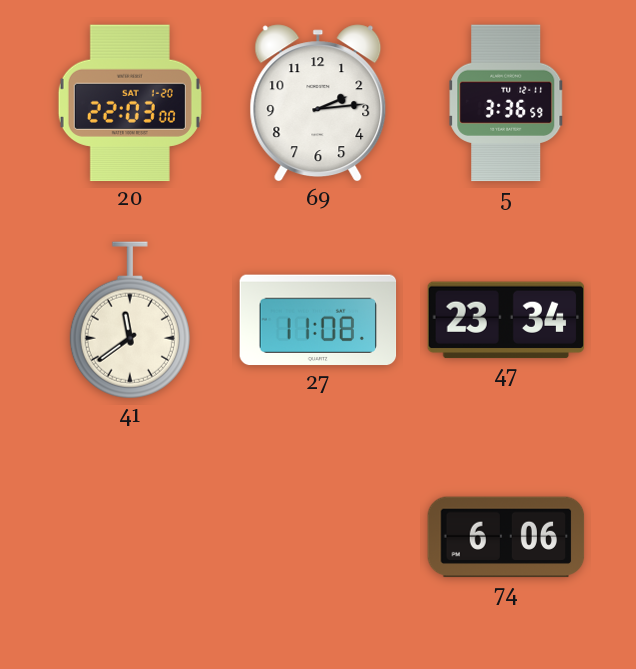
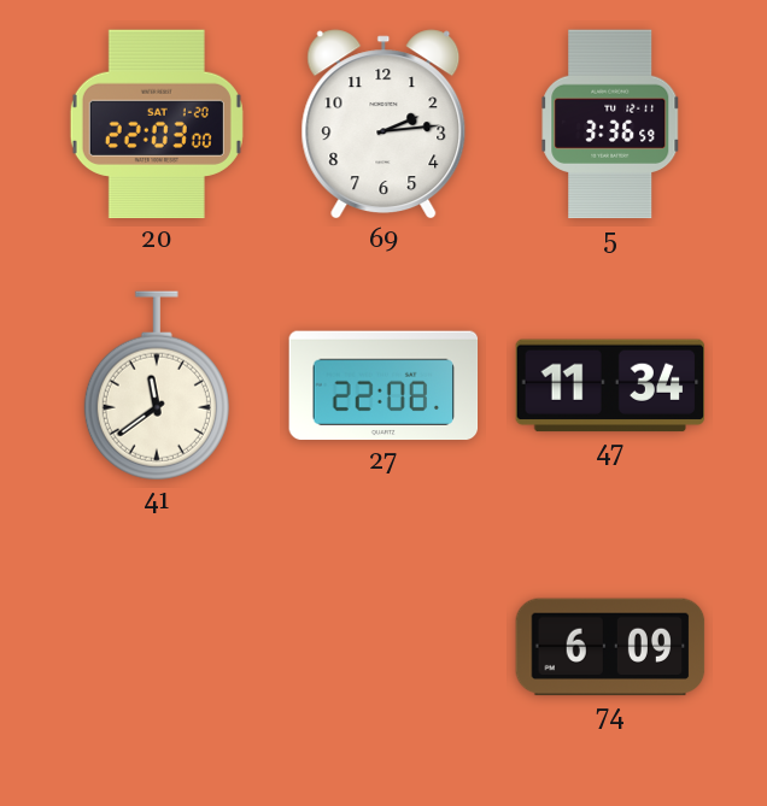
27: 11:08 -> 22:08
47: 23:34 -> 11:34
74: 6:06 -> 6:09
